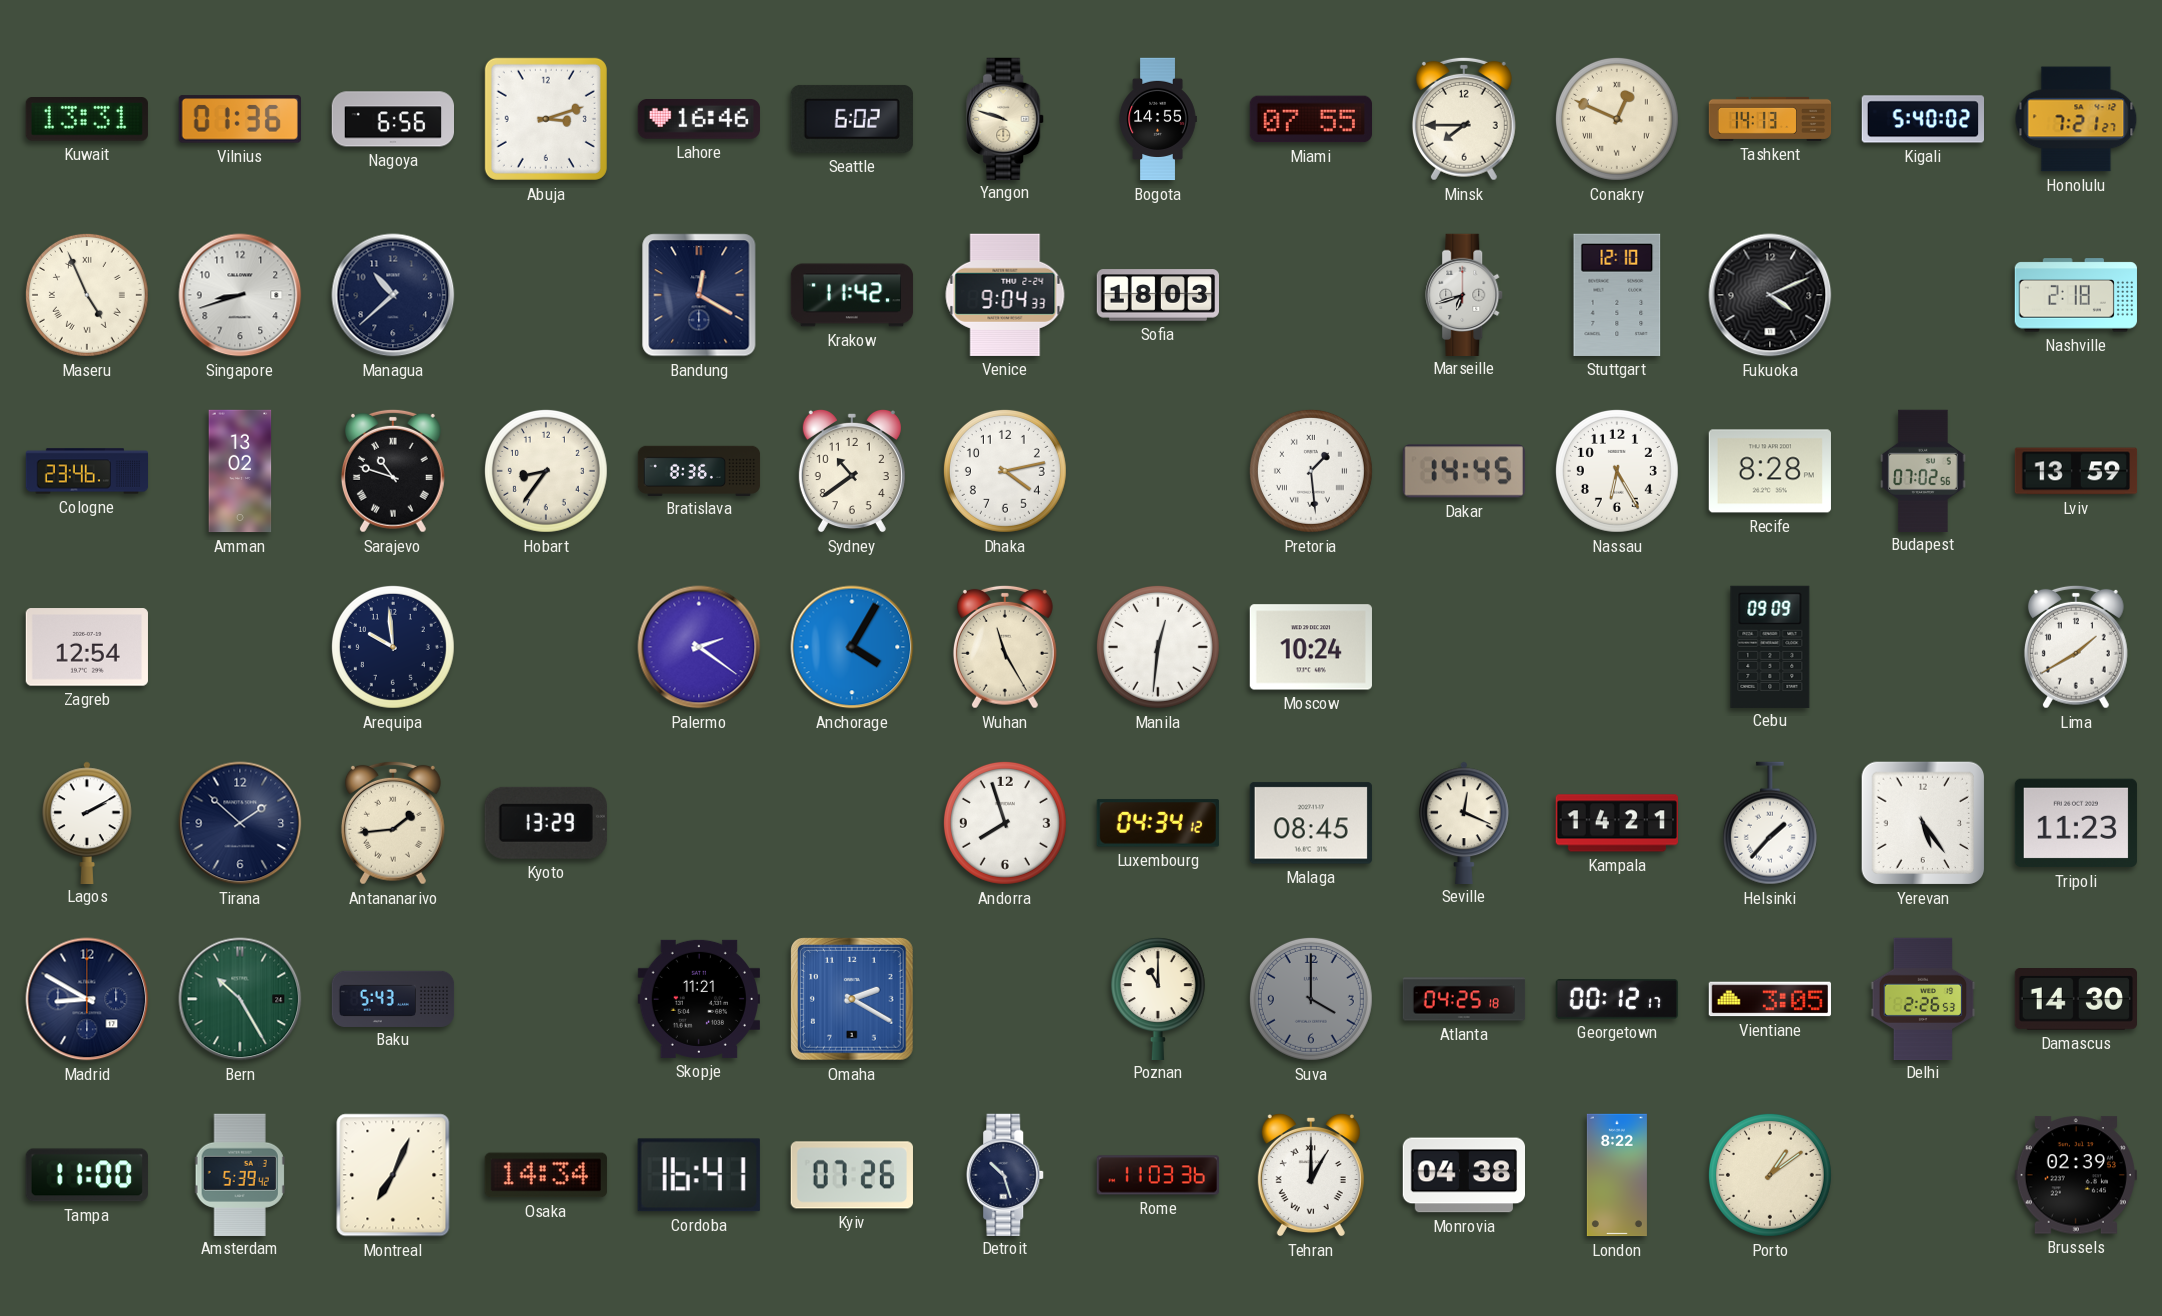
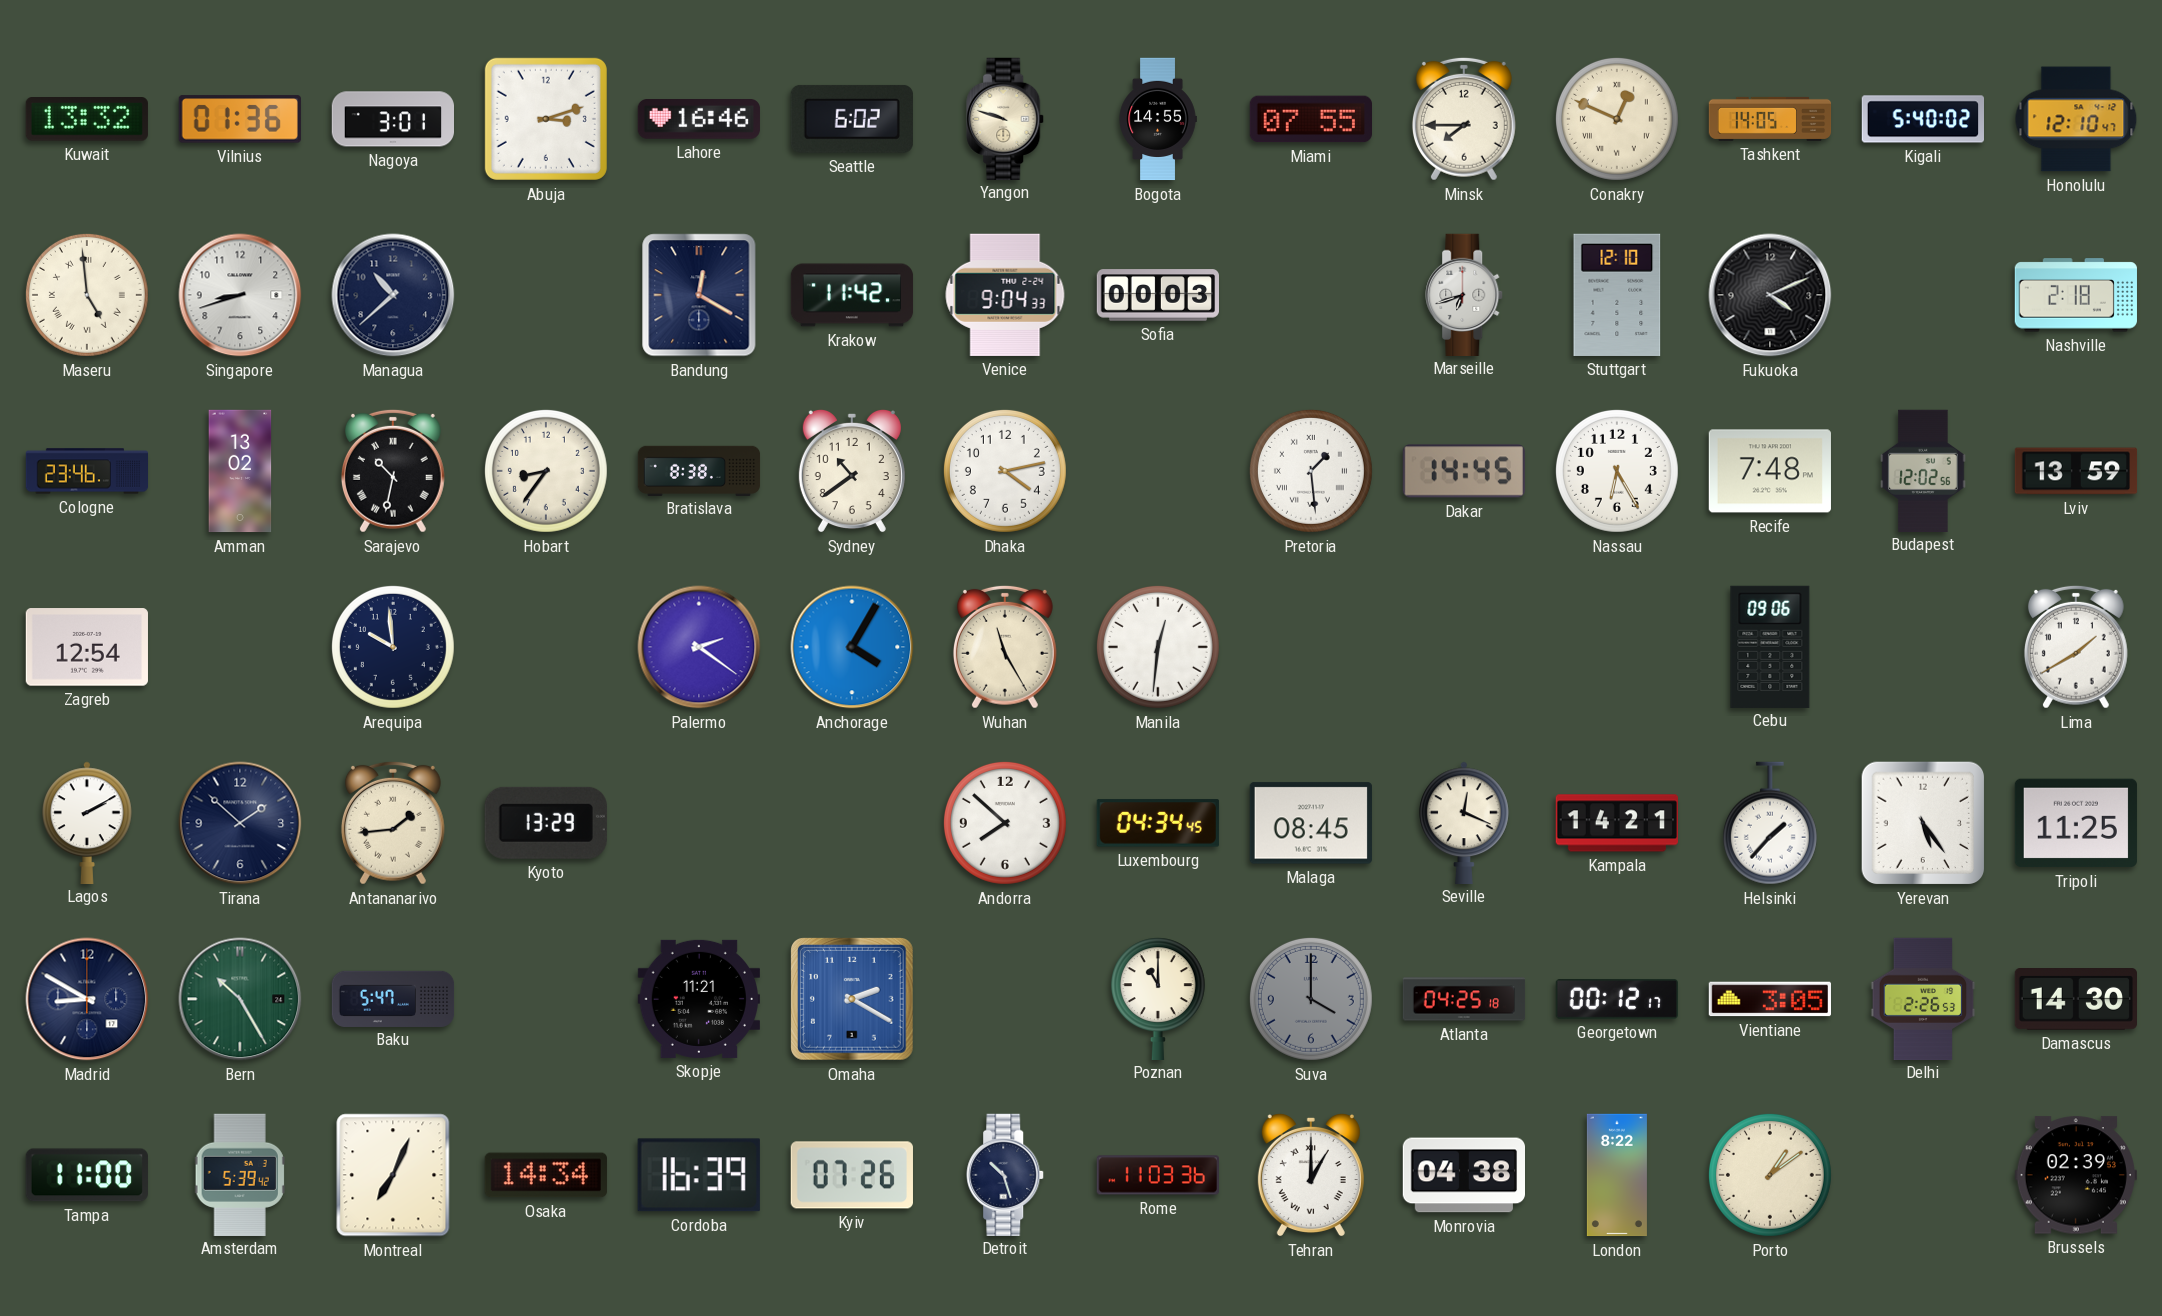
Kuwait: 13:31 -> 13:32
Nagoya: 6:56 -> 3:01
Tashkent: 14:13 -> 14:05
Honolulu: 7:21 -> 12:10
Maseru: 4:56 -> 4:59
Sofia: 18:03 -> 00:03
Sarajevo: 10:48 -> 10:32
Bratislava: 8:36 -> 8:38
Recife: 8:28 -> 7:48
Budapest: 07:02 -> 12:02
Moscow: 10:24 -> none
Cebu: 09:09 -> 09:06
Andorra: 7:57 -> 7:52
Luxembourg: 04:34:12 -> 04:34:45
Tripoli: 11:23 -> 11:25
Baku: 5:43 -> 5:47
Cordoba: 16:41 -> 16:39
